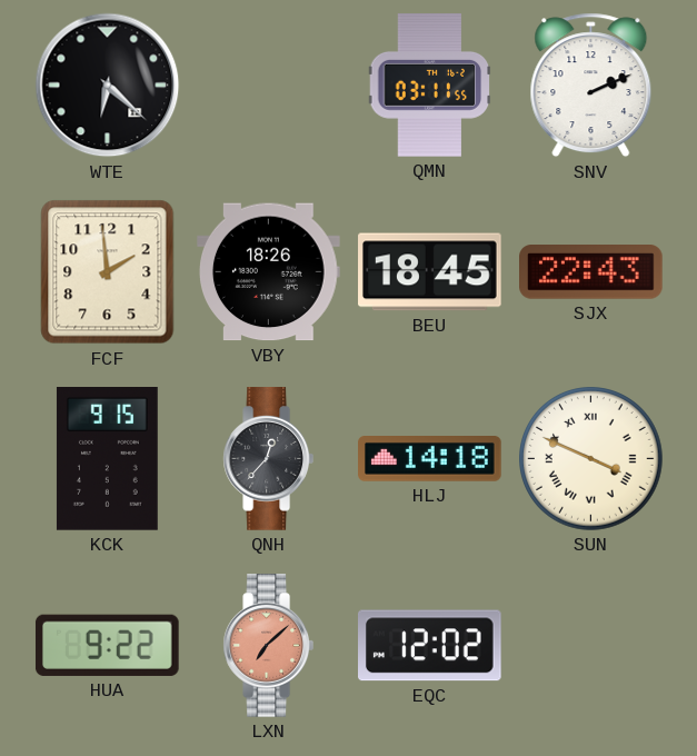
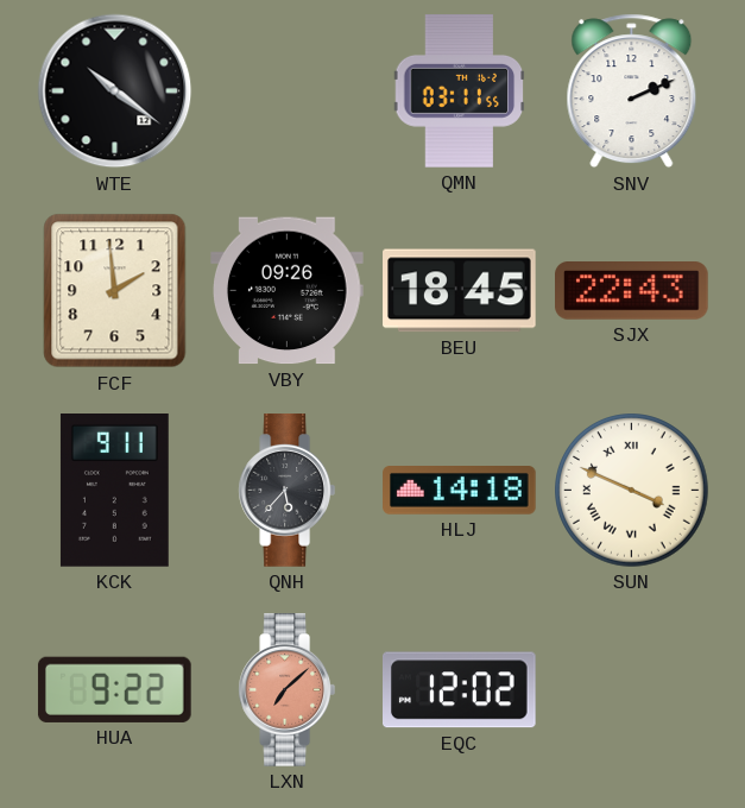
WTE: 6:22 -> 10:21
VBY: 18:26 -> 09:26
KCK: 9:15 -> 9:11
QNH: 12:37 -> 5:37
